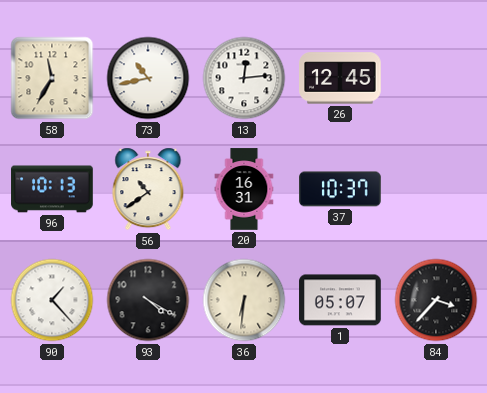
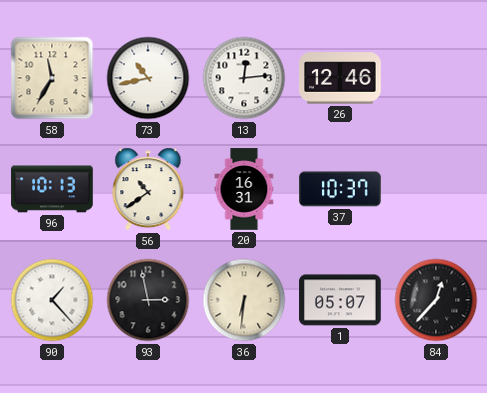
26: 12:45 -> 12:46
93: 4:20 -> 2:58
84: 3:37 -> 12:37
